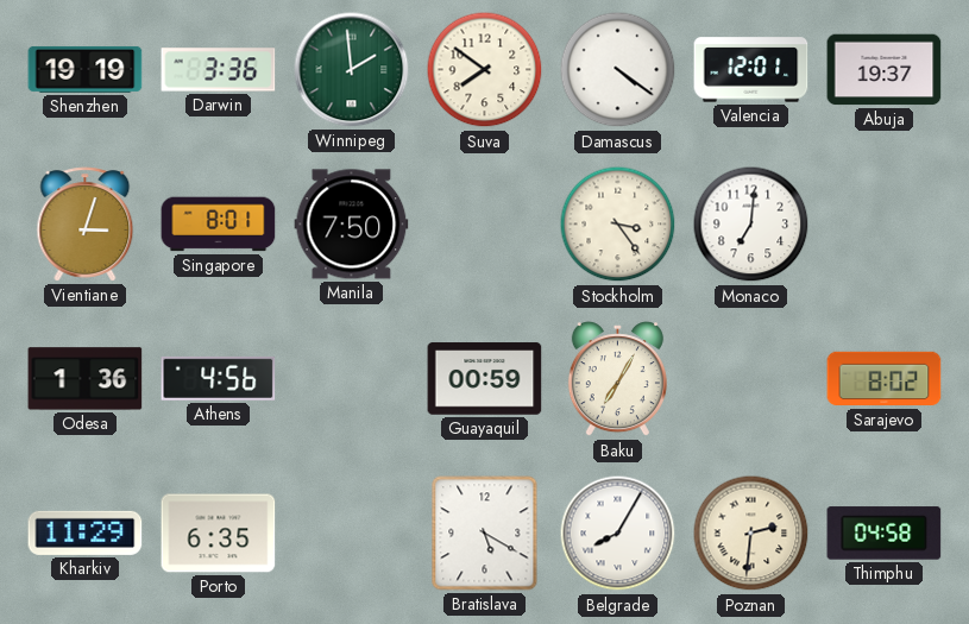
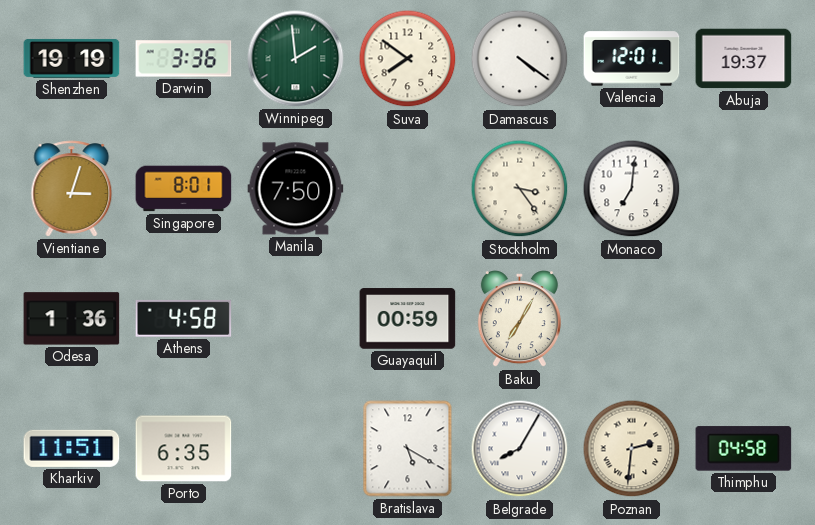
Athens: 4:56 -> 4:58
Sarajevo: 8:02 -> none
Kharkiv: 11:29 -> 11:51
